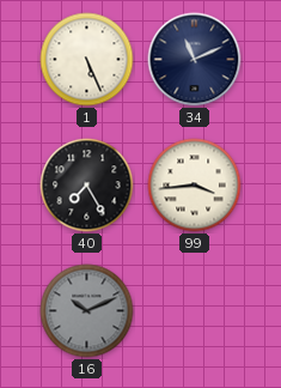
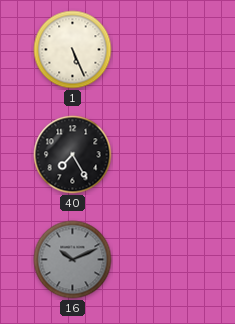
34: 11:11 -> none
99: 3:44 -> none
